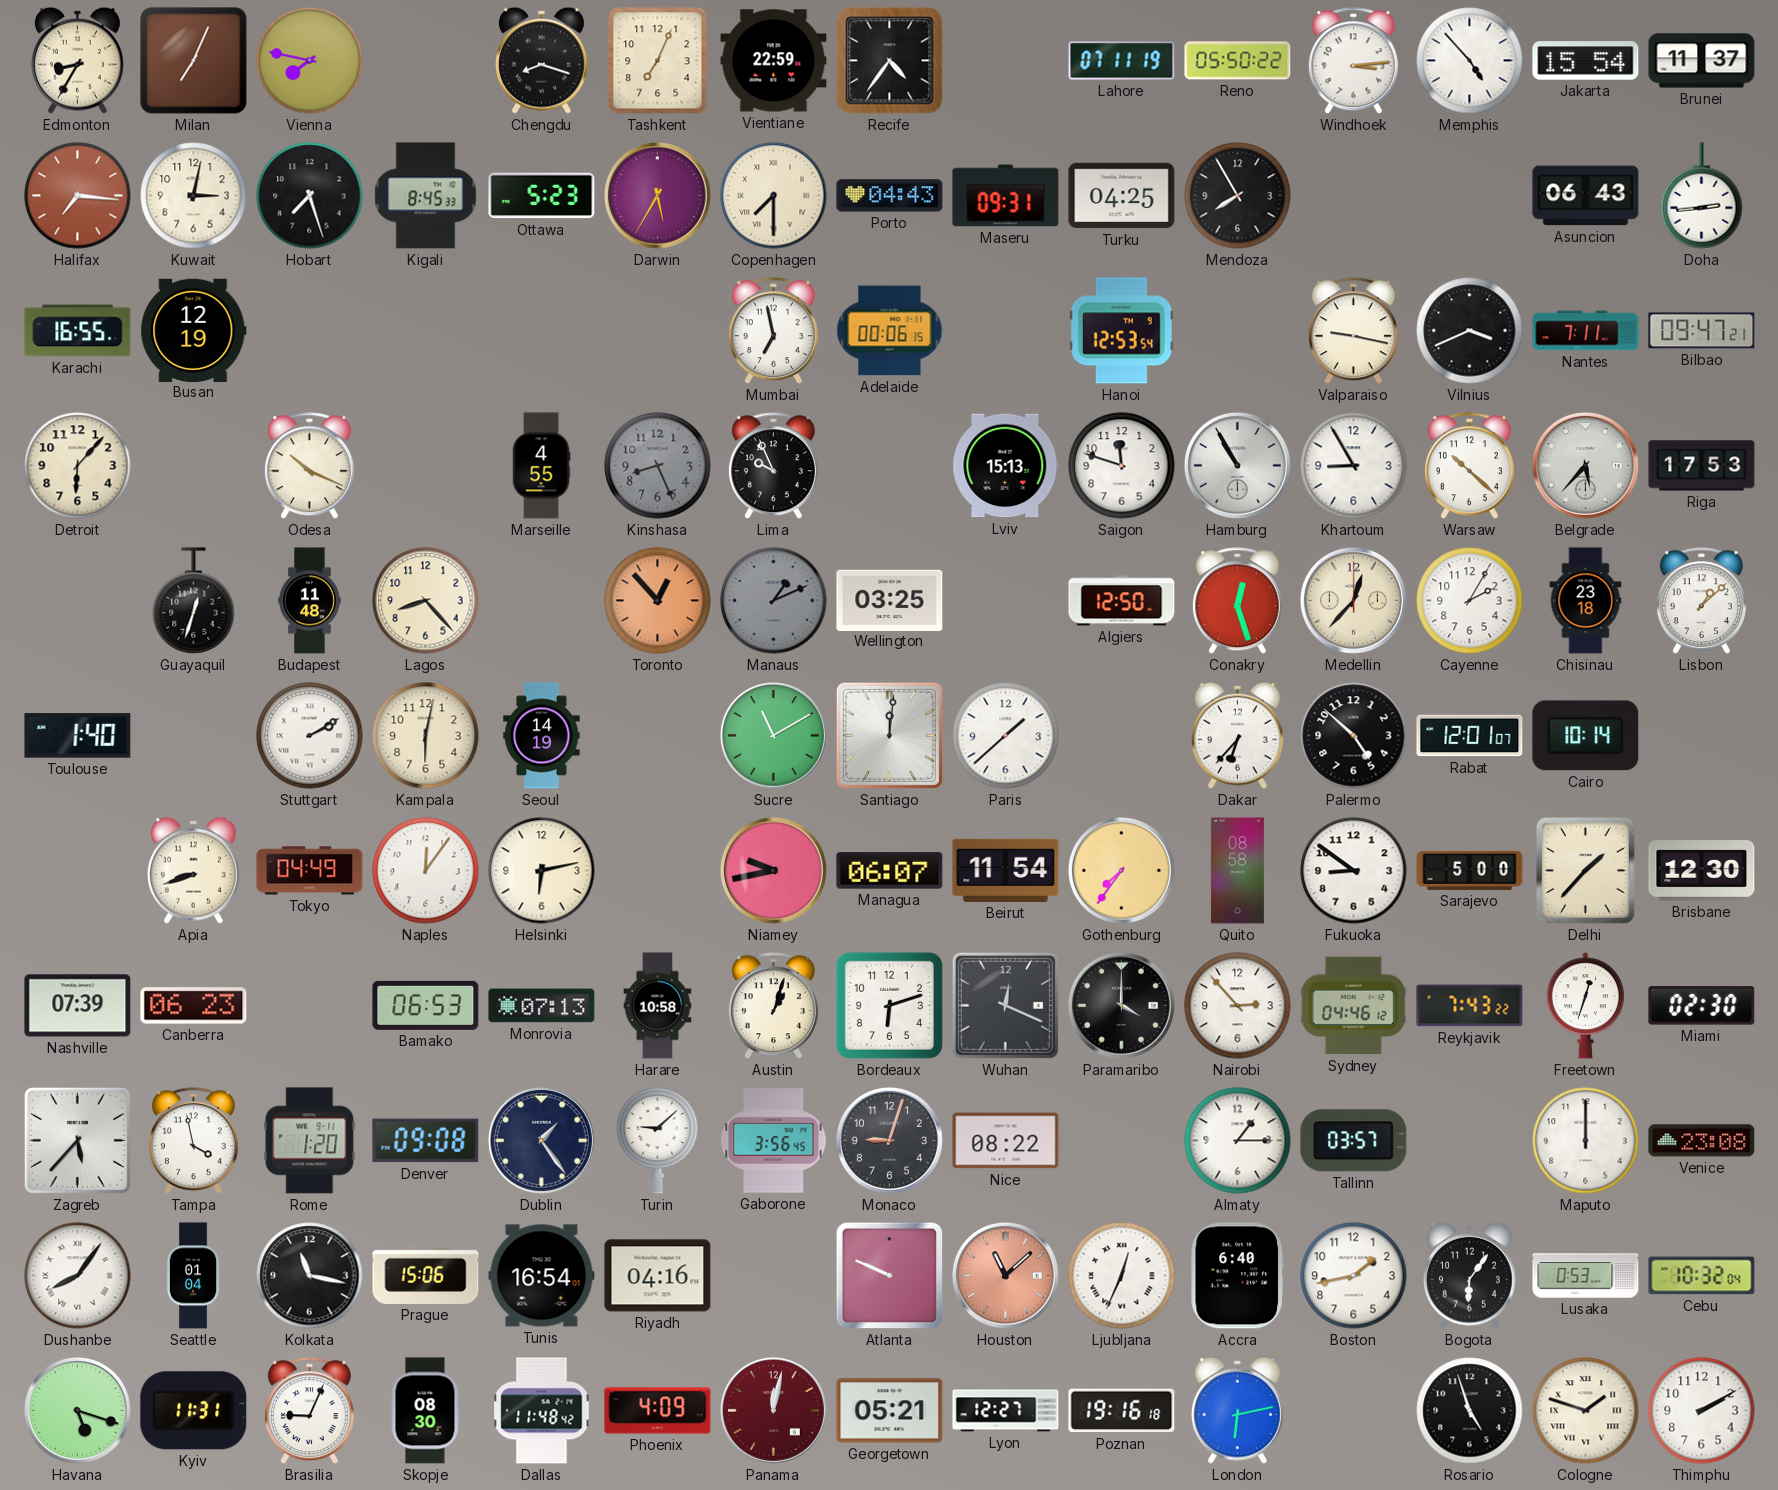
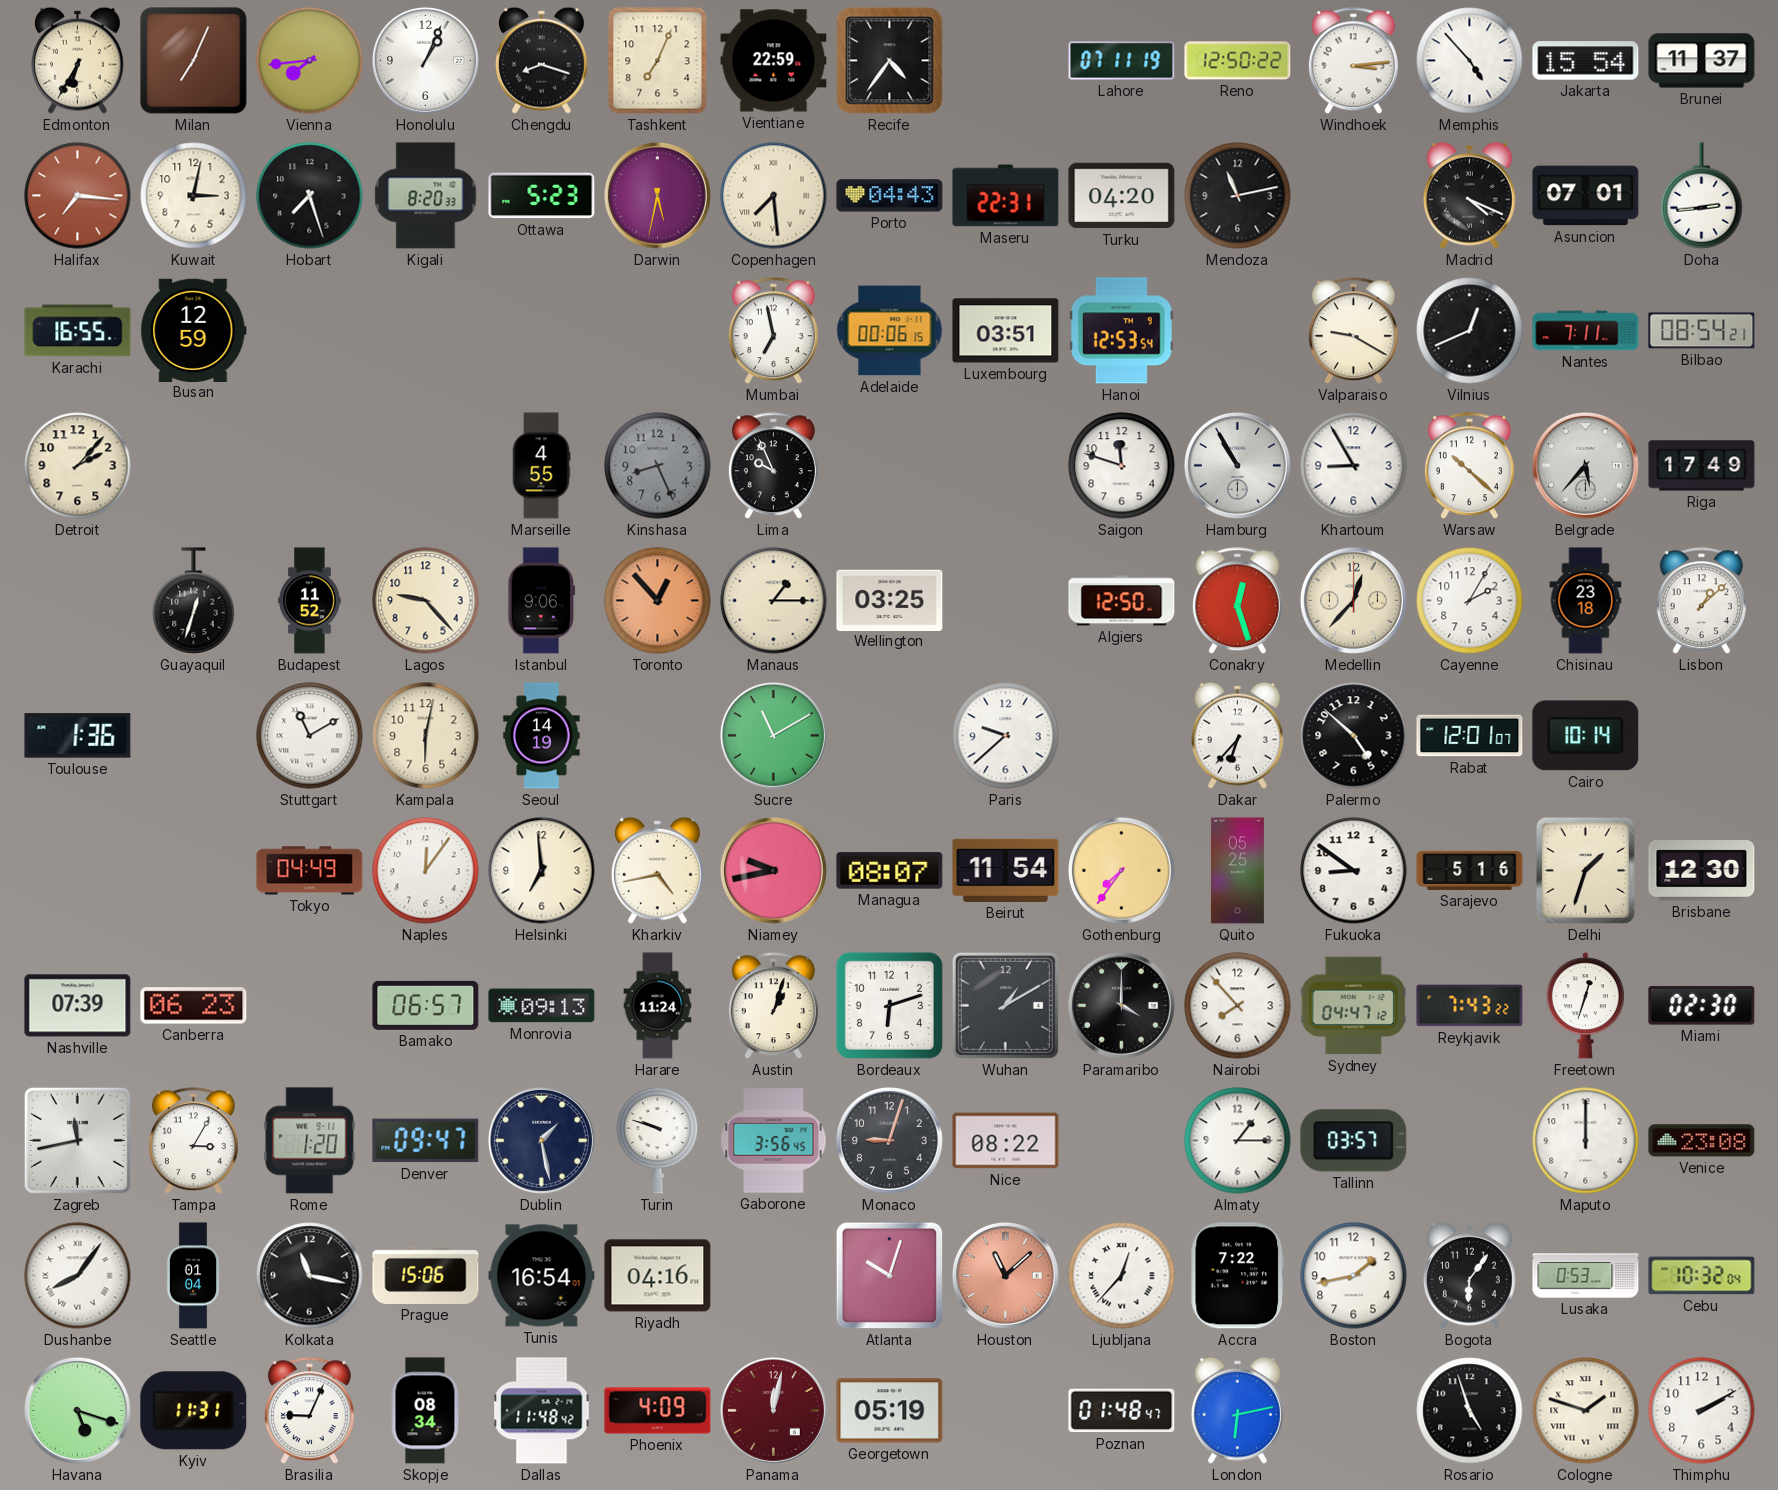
Edmonton: 8:35 -> 6:35
Vienna: 7:47 -> 7:44
Honolulu: none -> 1:04
Reno: 05:50 -> 12:50
Kigali: 8:45 -> 8:20
Darwin: 5:35 -> 5:32
Copenhagen: 7:30 -> 7:29
Maseru: 09:31 -> 22:31
Turku: 04:25 -> 04:20
Mendoza: 7:55 -> 11:13
Madrid: none -> 4:19
Asuncion: 06:43 -> 07:01
Busan: 12:19 -> 12:59
Luxembourg: none -> 03:51
Valparaiso: 9:17 -> 9:20
Vilnius: 3:41 -> 12:41
Bilbao: 09:47 -> 08:54
Detroit: 6:07 -> 2:07
Odesa: 10:19 -> none
Lviv: 15:13 -> none
Riga: 17:53 -> 17:49
Budapest: 11:48 -> 11:52
Lagos: 8:23 -> 9:23
Istanbul: none -> 9:06
Manaus: 1:11 -> 1:15
Manaus dial: grey -> cream
Toulouse: 1:40 -> 1:36
Stuttgart: 2:10 -> 11:10
Santiago: 12:01 -> none
Paris: 1:38 -> 9:38
Apia: 8:42 -> none
Helsinki: 6:13 -> 6:59
Kharkiv: none -> 4:43
Managua: 06:07 -> 08:07
Quito: 08:58 -> 05:25
Sarajevo: 5:00 -> 5:16
Delhi: 1:37 -> 1:33
Bamako: 06:53 -> 06:57
Monrovia: 07:13 -> 09:13
Harare: 10:58 -> 11:24
Wuhan: 12:19 -> 1:10
Nairobi: 2:53 -> 7:53
Sydney: 04:46 -> 04:47
Zagreb: 5:37 -> 11:43
Tampa: 3:58 -> 3:05
Denver: 09:08 -> 09:47
Dublin: 1:24 -> 1:28
Turin: 9:08 -> 9:48
Atlanta: 9:49 -> 10:03
Ljubljana: 12:34 -> 12:37
Accra: 6:40 -> 7:22
Skopje: 08:30 -> 08:34
Georgetown: 05:21 -> 05:19
Lyon: 12:27 -> none
Poznan: 19:16 -> 01:48
